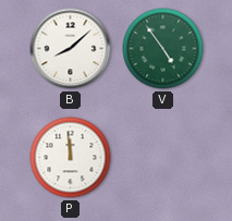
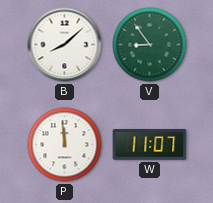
V: 4:54 -> 8:54
W: none -> 11:07
